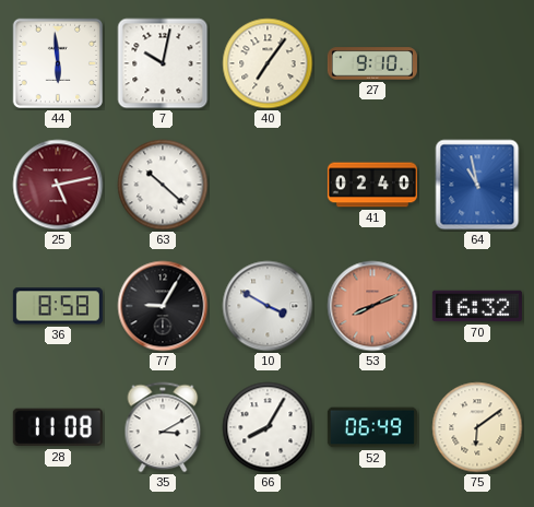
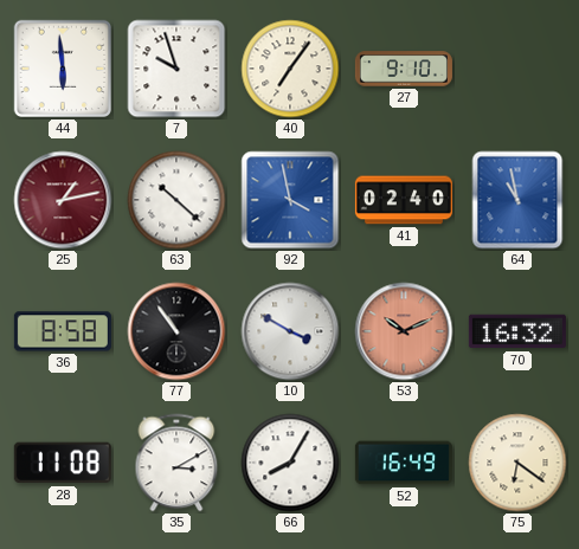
7: 10:02 -> 9:57
25: 5:13 -> 1:13
92: none -> 3:58
77: 9:05 -> 10:54
53: 8:11 -> 10:11
52: 06:49 -> 16:49
75: 6:09 -> 6:21
